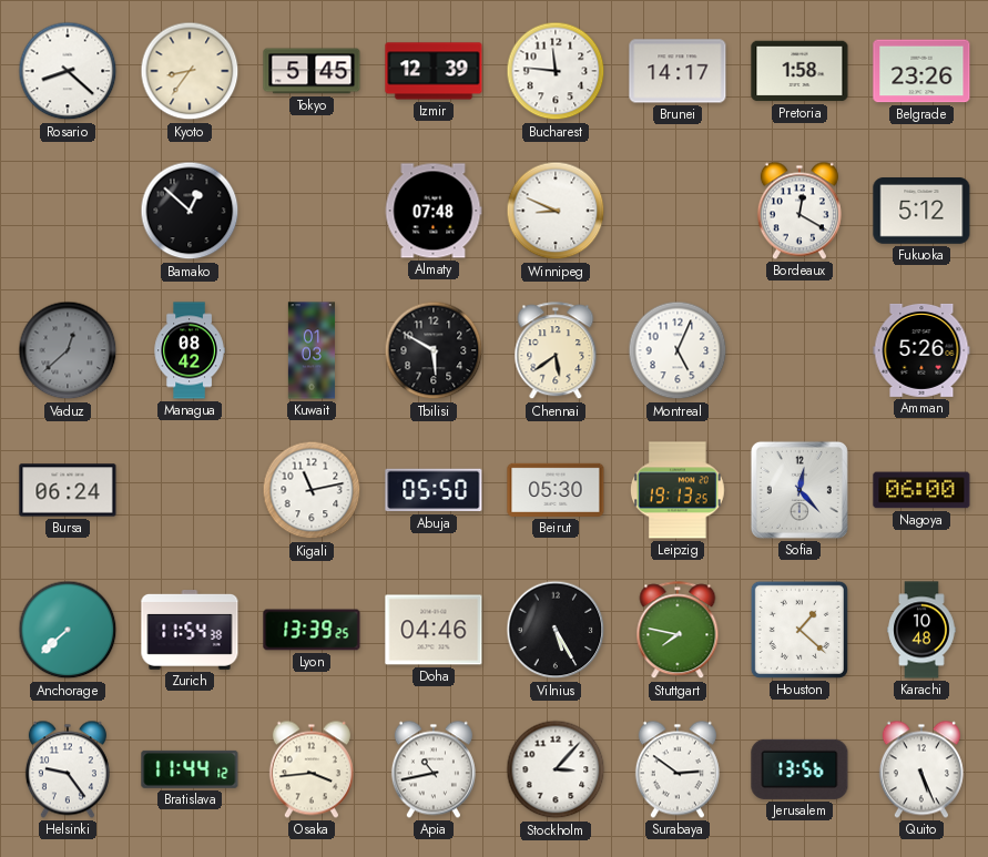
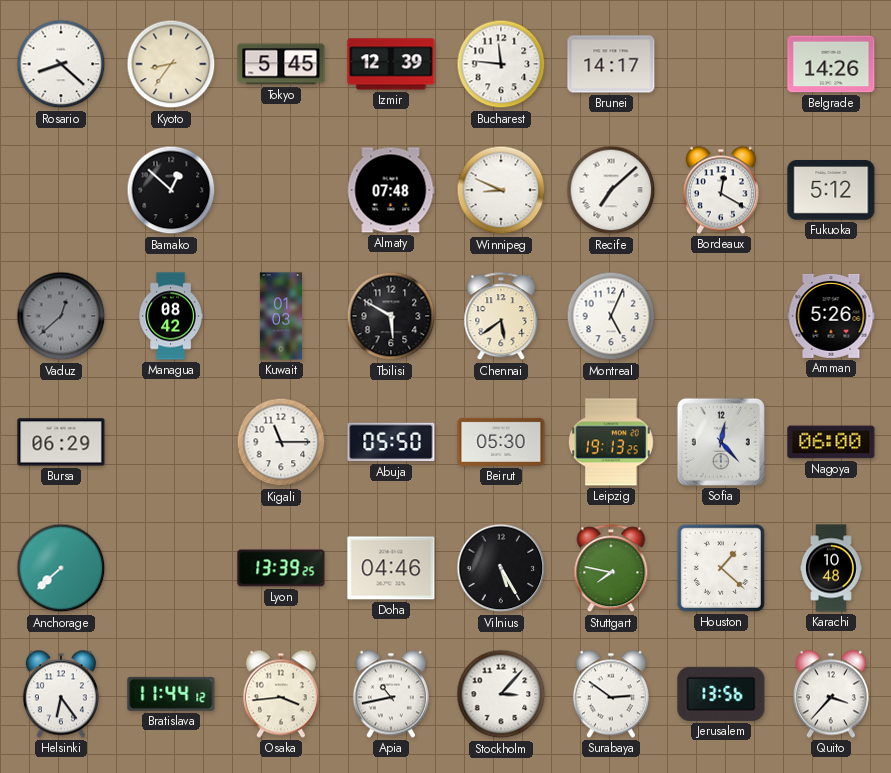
Pretoria: 1:58 -> none
Belgrade: 23:26 -> 14:26
Recife: none -> 7:08
Bursa: 06:24 -> 06:29
Kigali: 11:13 -> 11:15
Zurich: 11:54 -> none
Helsinki: 9:24 -> 6:24
Quito: 5:26 -> 3:37
